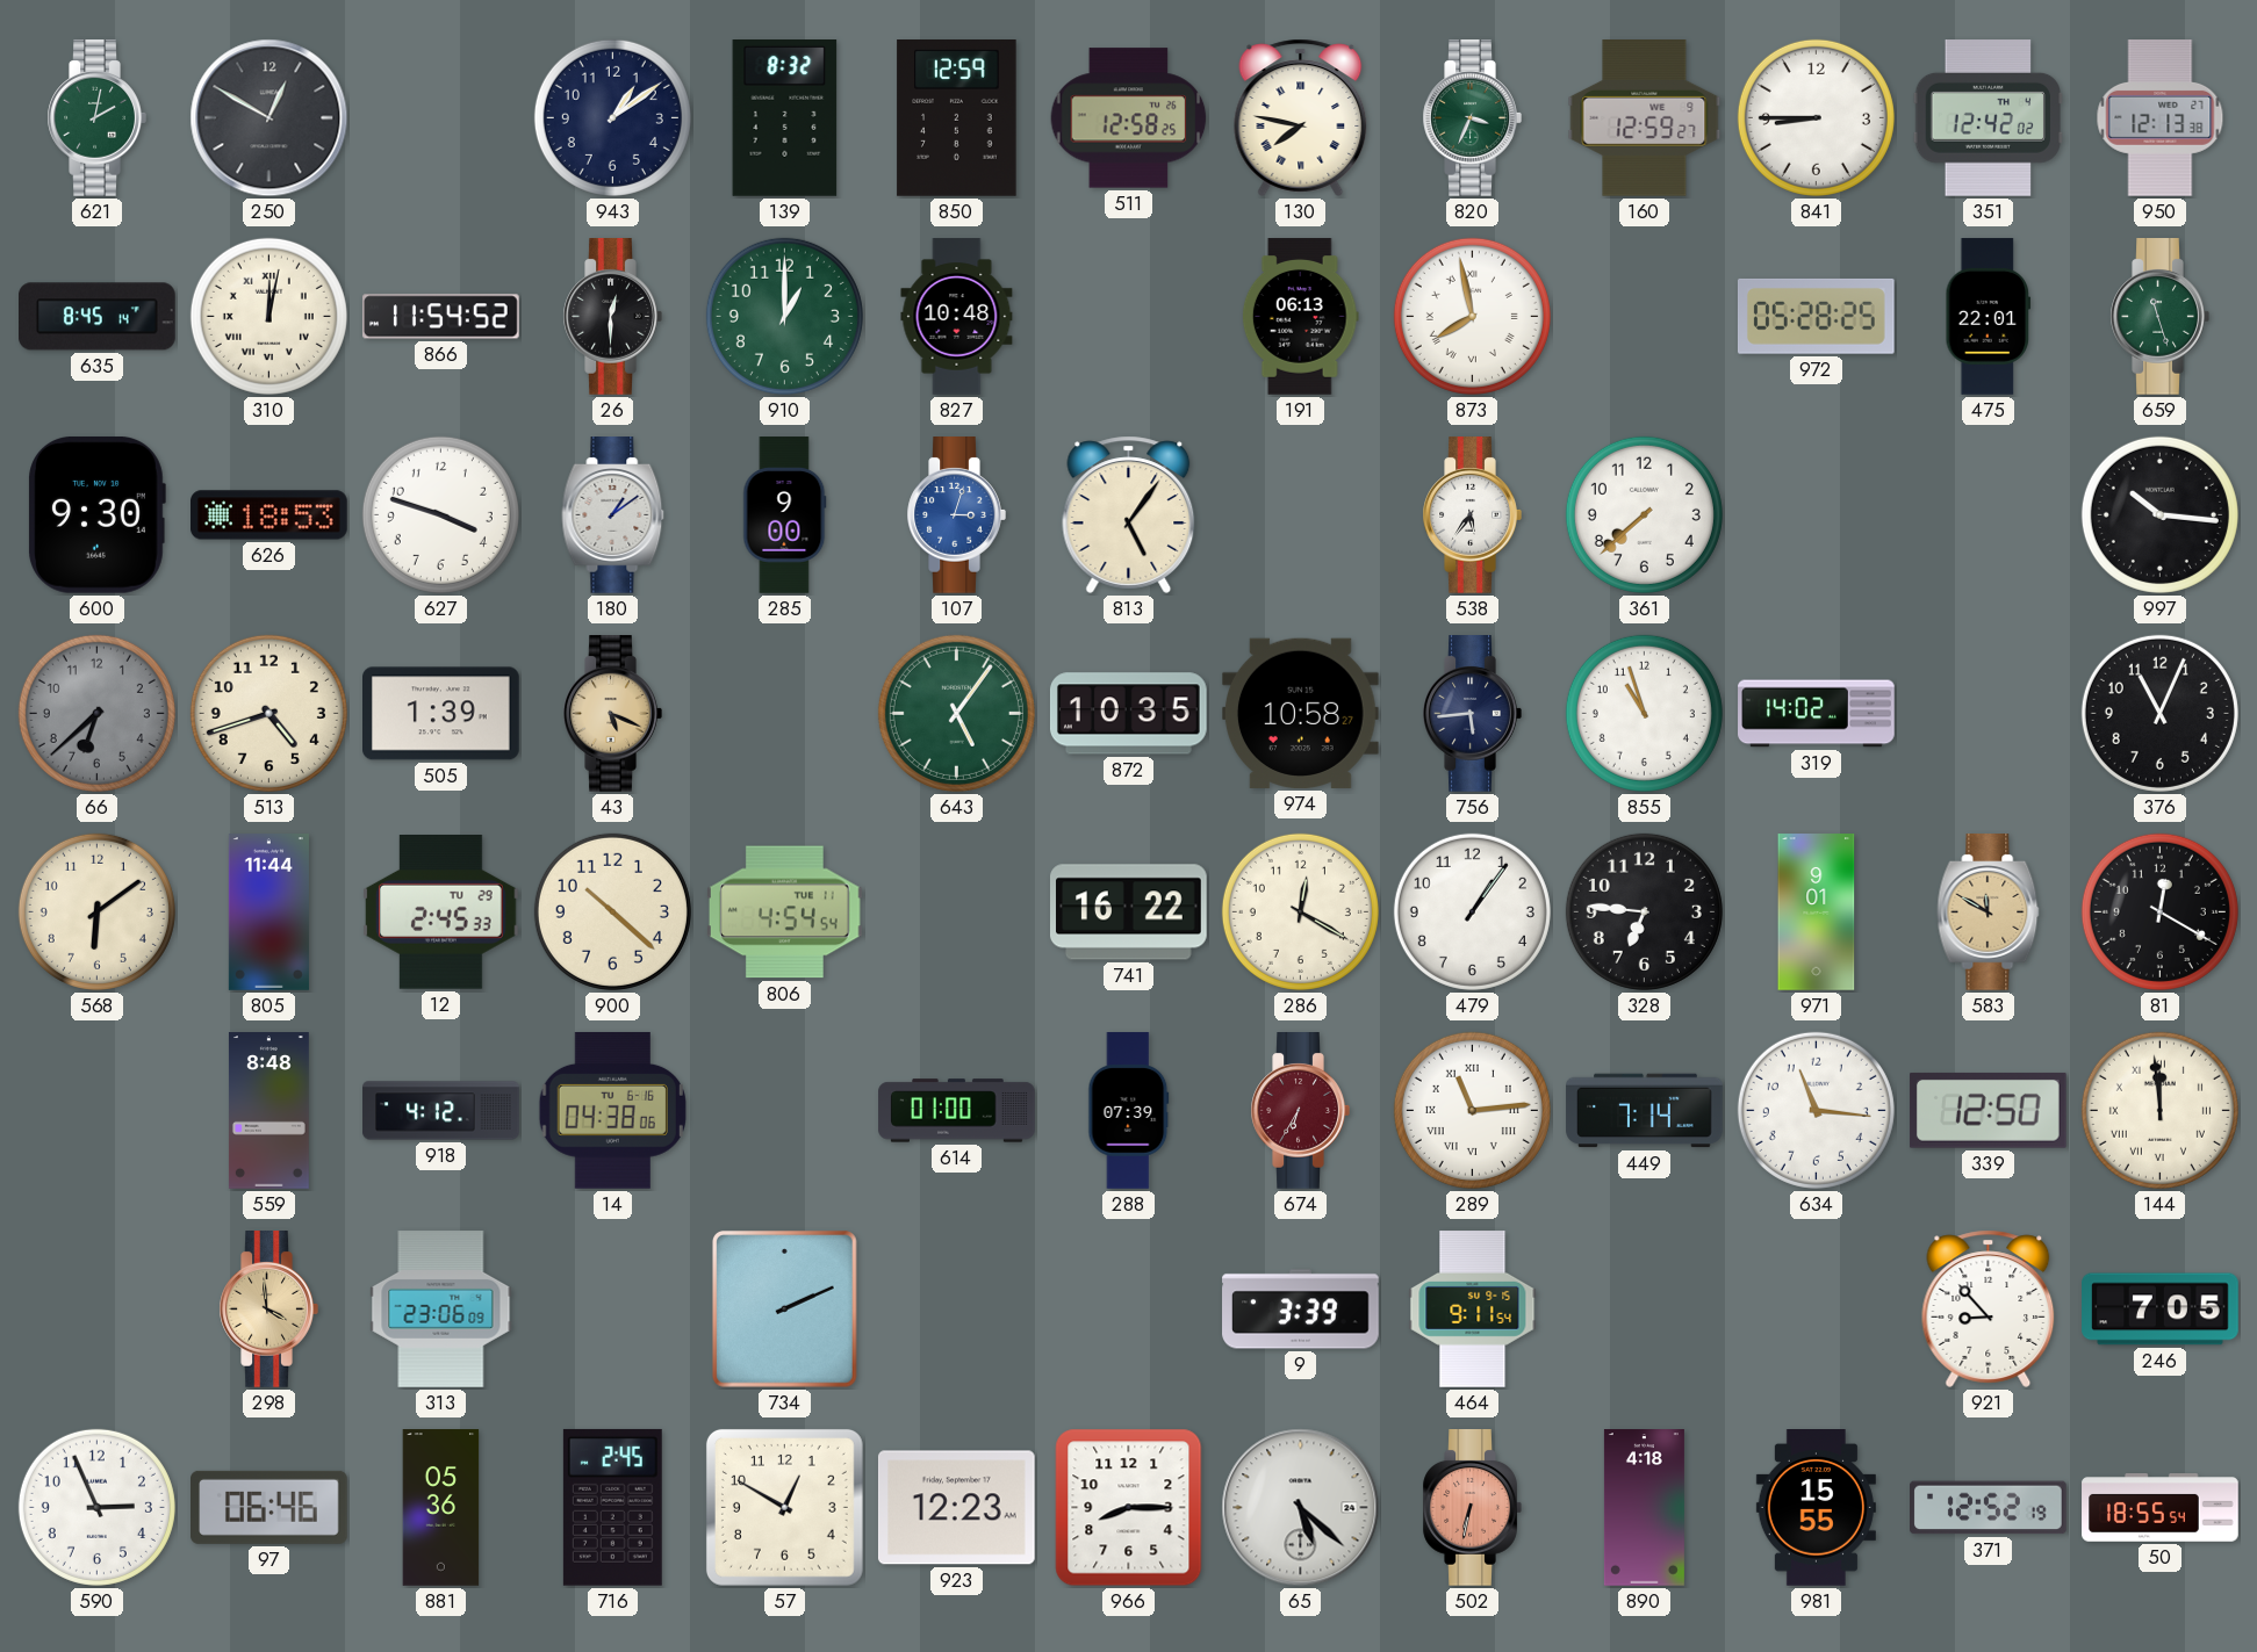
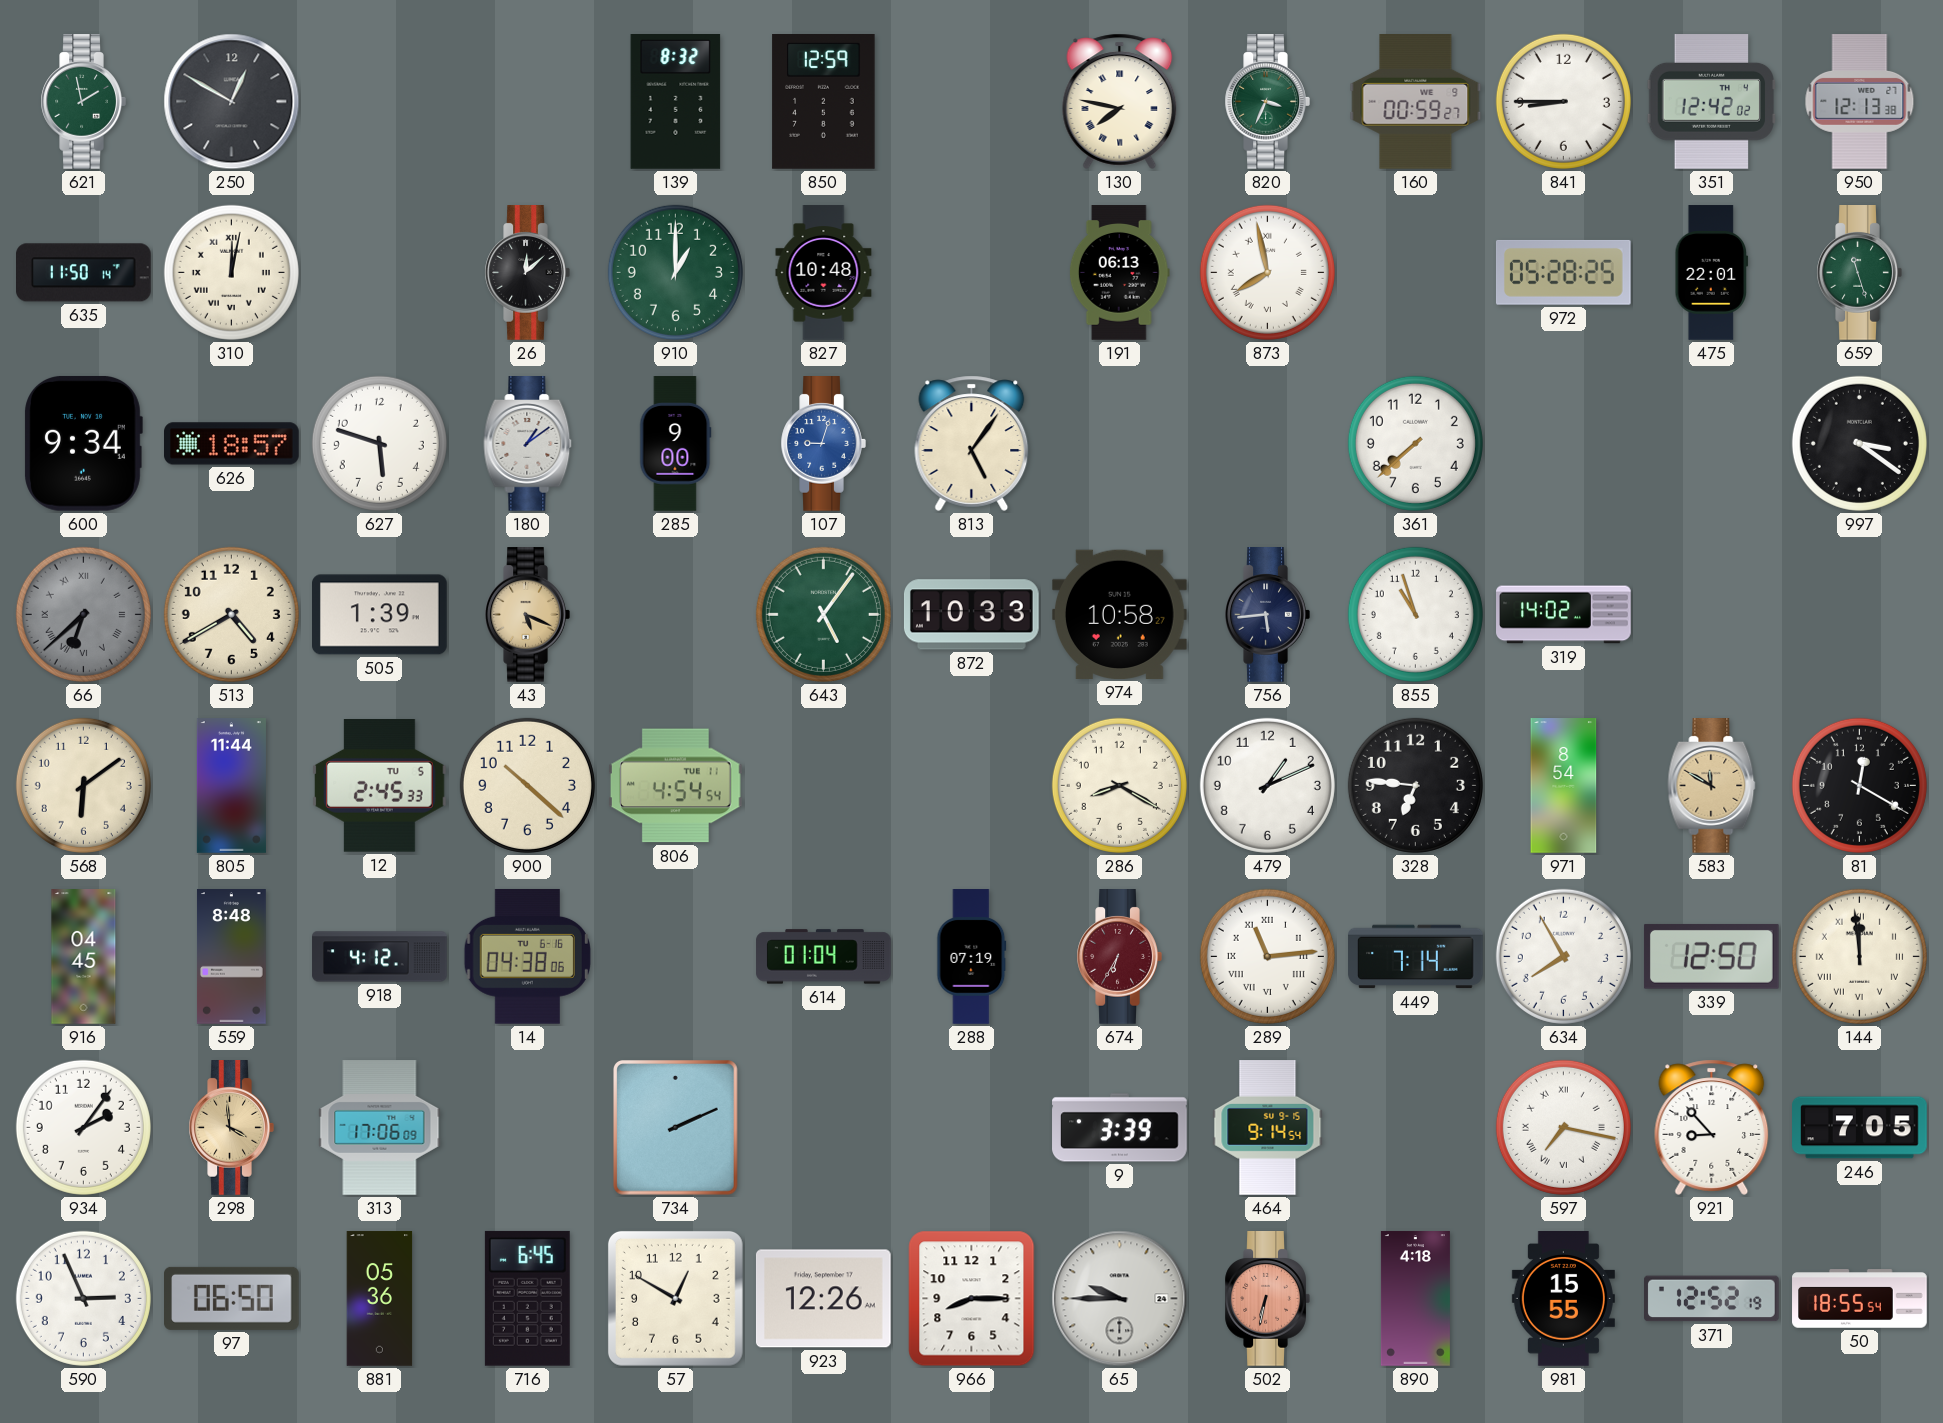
621: 2:02 -> 1:58
943: 1:09 -> none
511: 12:58 -> none
160: 12:59 -> 00:59
635: 8:45 -> 11:50
866: 11:54 -> none
26: 12:30 -> 12:08
600: 9:30 -> 9:34
626: 18:53 -> 18:57
627: 3:48 -> 5:48
107: 3:03 -> 9:03
538: 5:36 -> none
997: 10:16 -> 3:21
66 numerals: Arabic -> Roman
513: 4:42 -> 4:40
872: 10:35 -> 10:33
376: 11:04 -> none
12 date: TU 29 -> TU 5
741: 16:22 -> none
286: 12:20 -> 8:20
479: 1:06 -> 1:11
971: 9:01 -> 8:54
916: none -> 04:45
614: 01:00 -> 01:04
288: 07:39 -> 07:19
634: 11:16 -> 7:55
934: none -> 2:06
313: 23:06 -> 17:06
464: 9:11 -> 9:14
597: none -> 7:17
97: 06:46 -> 06:50
716: 2:45 -> 6:45
923: 12:23 -> 12:26
65: 5:22 -> 9:45
